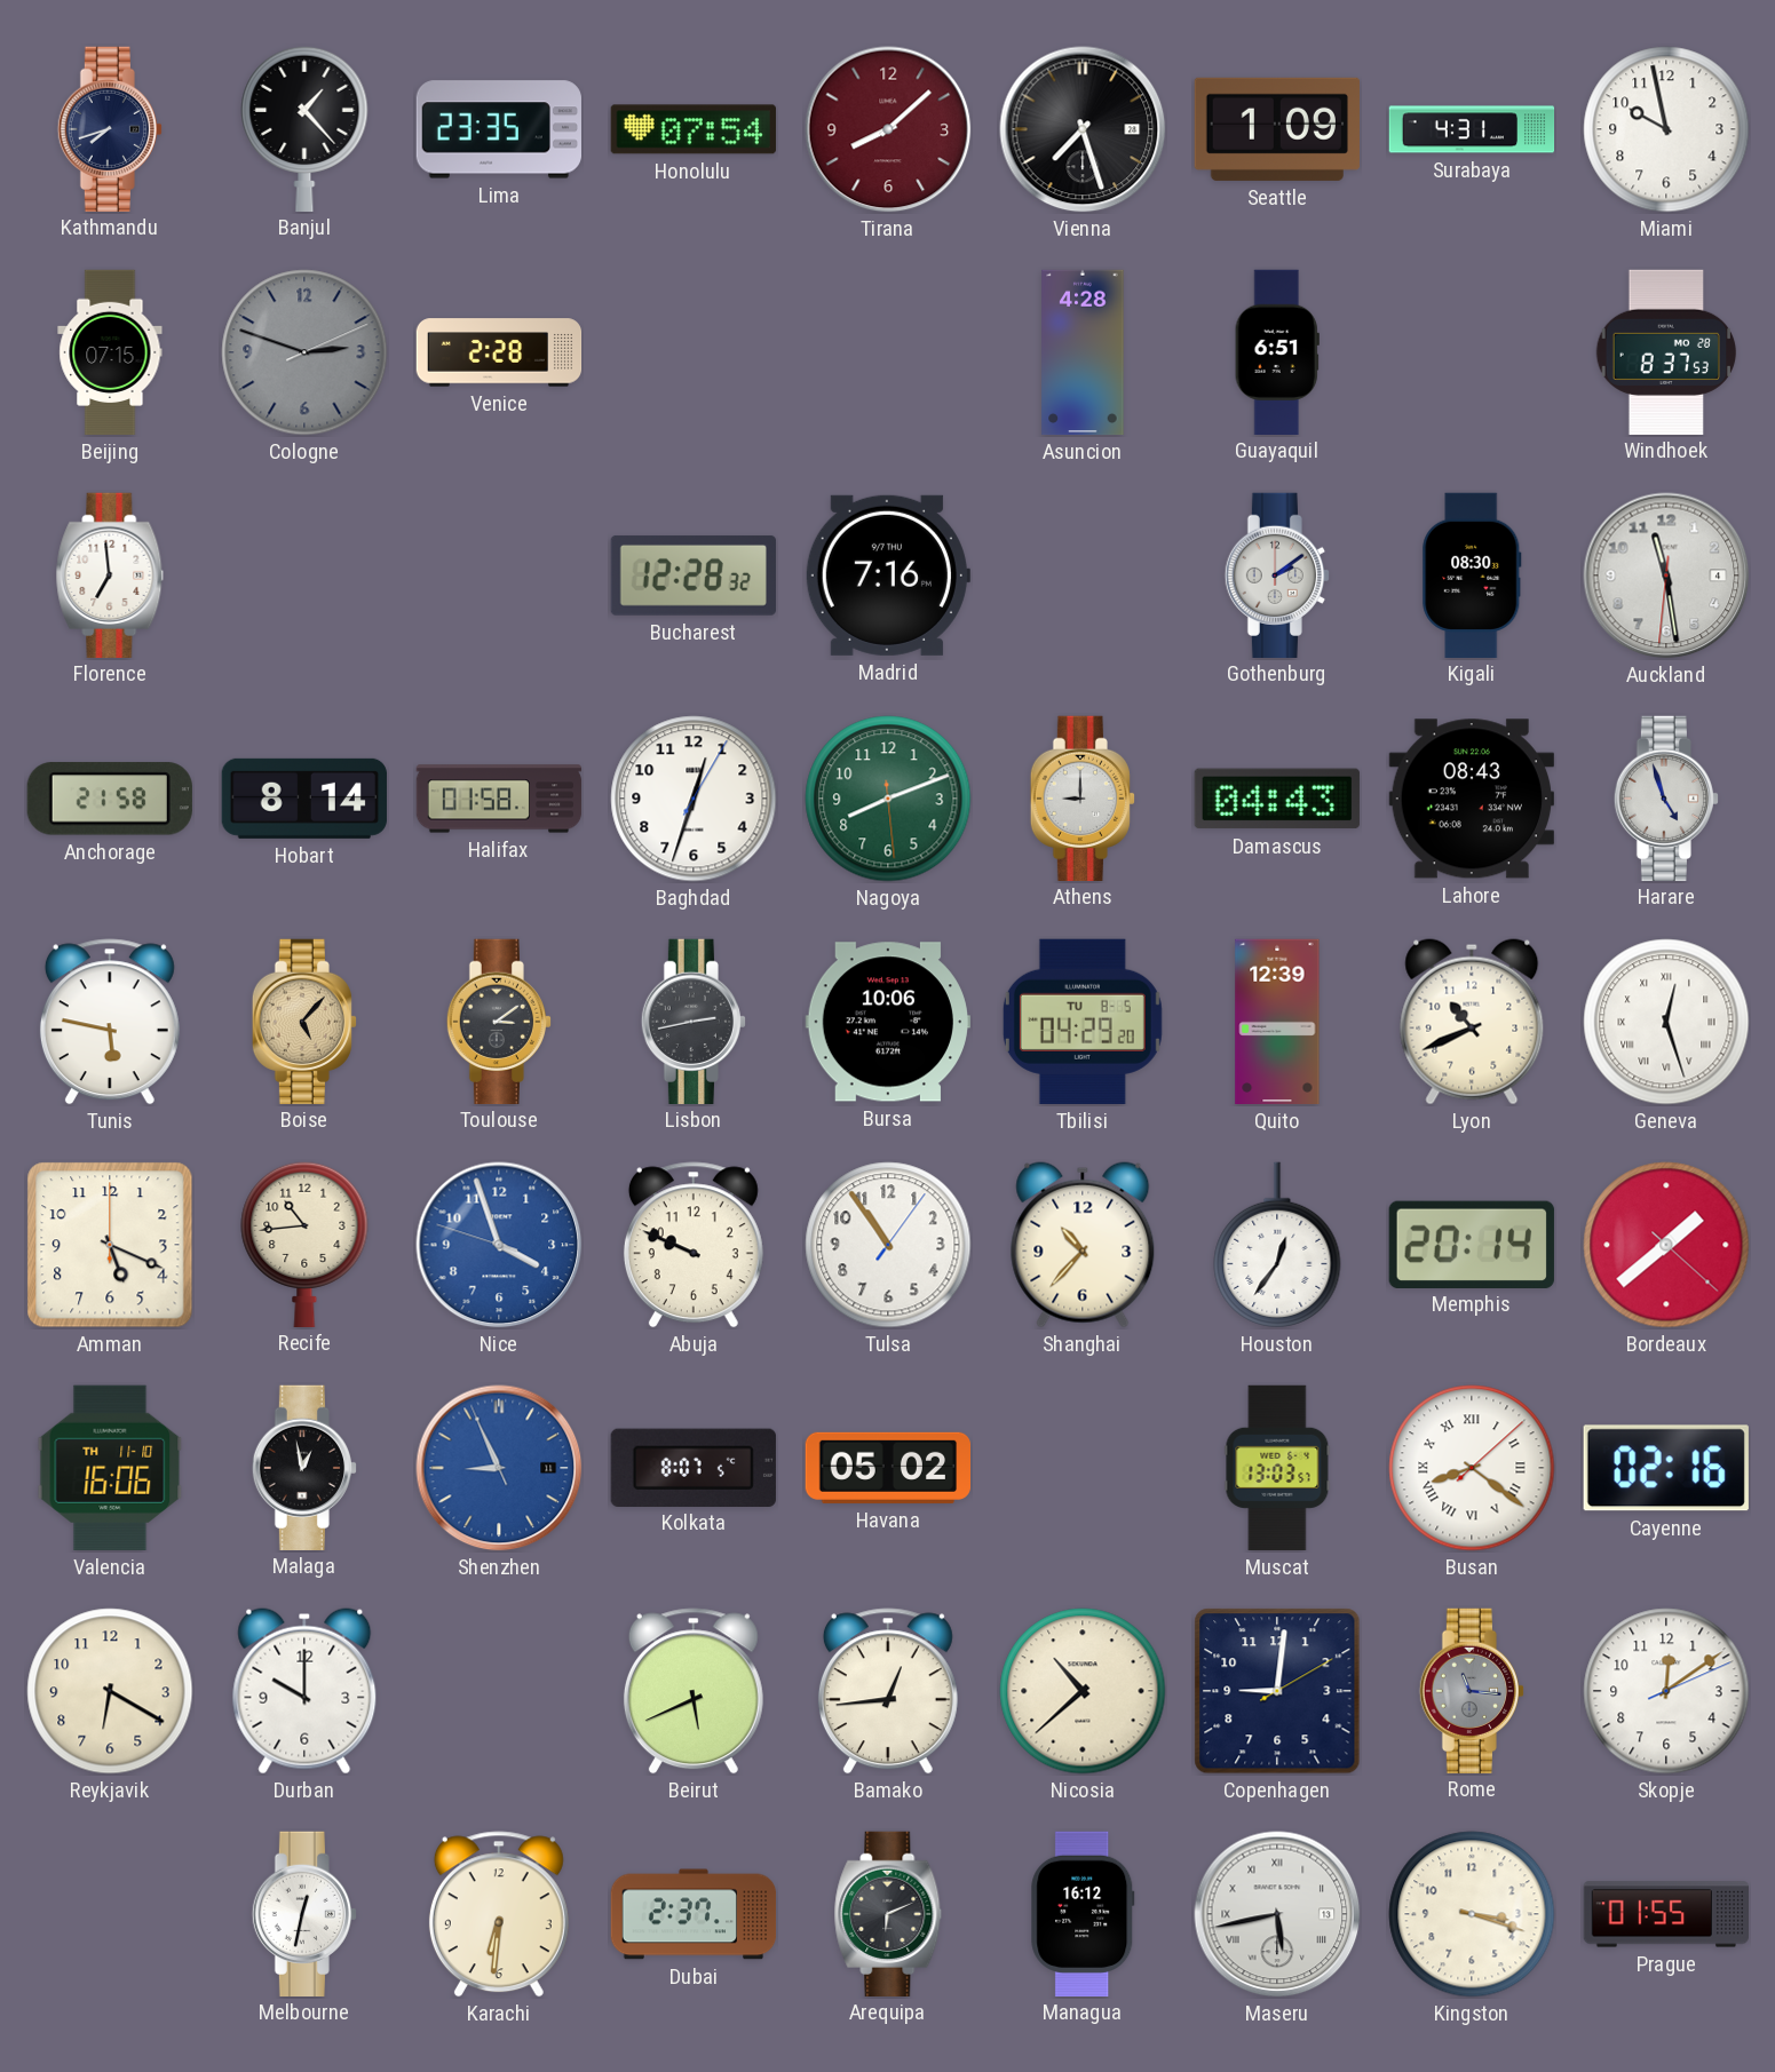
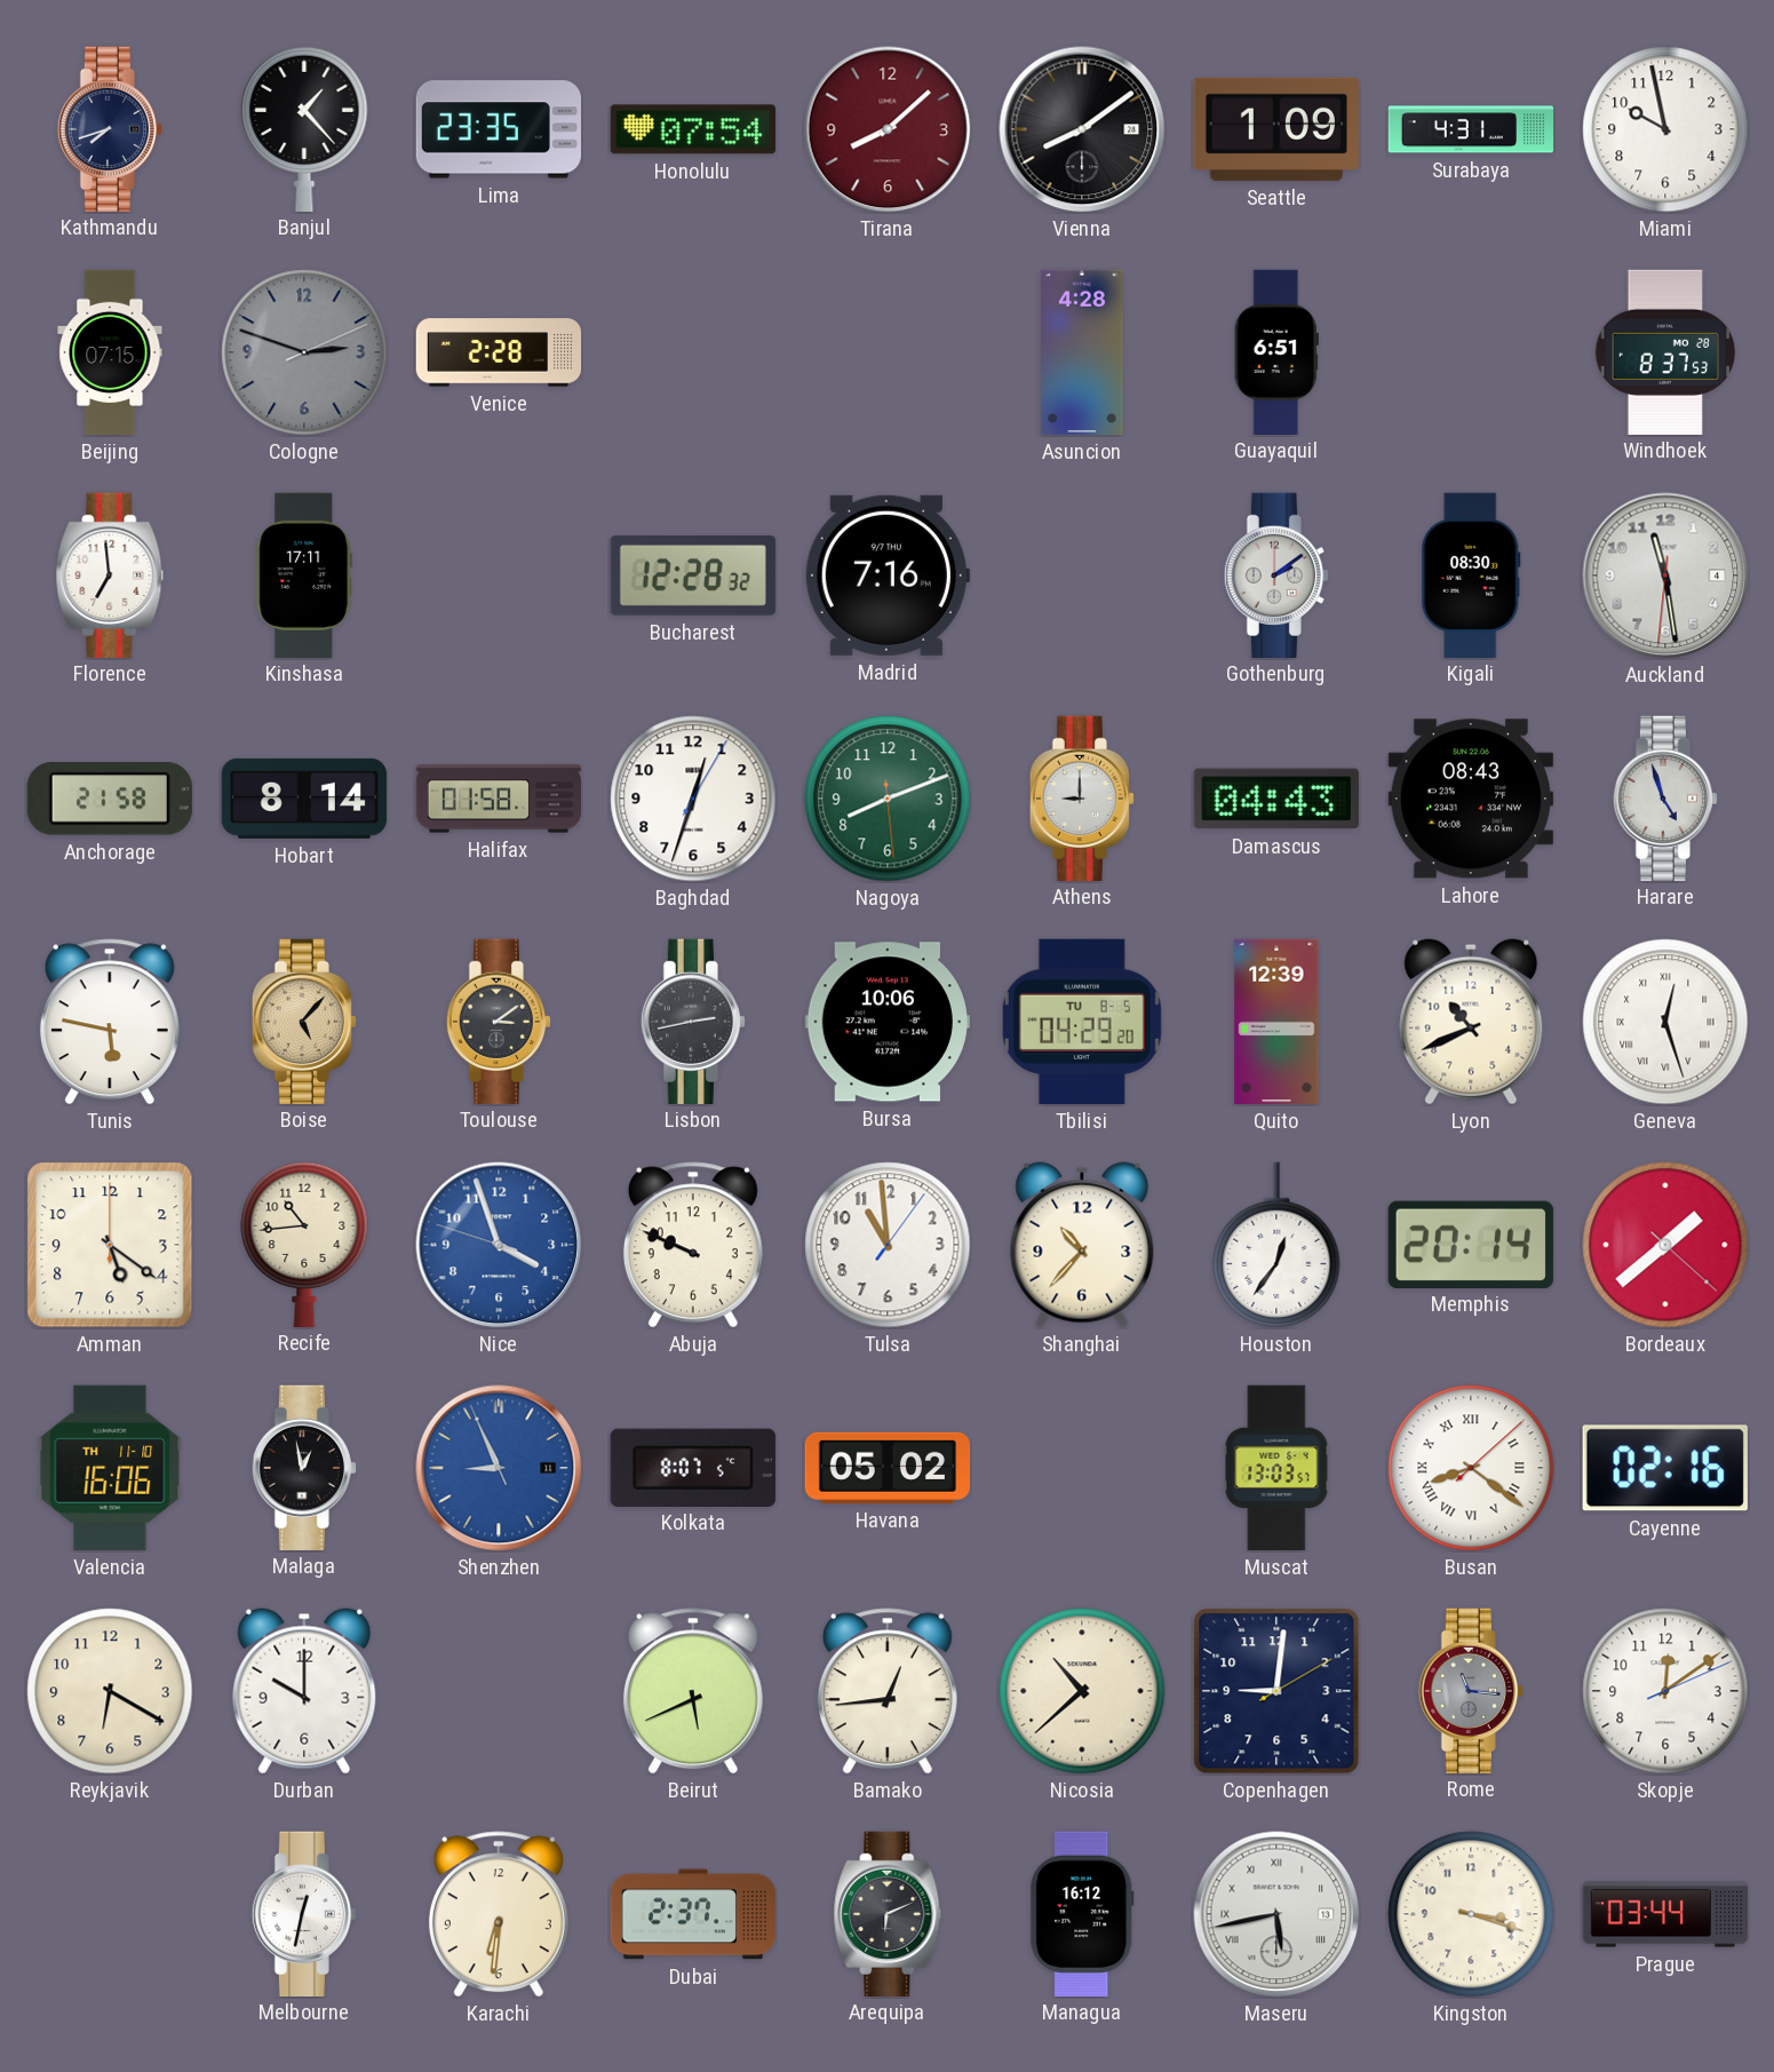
Vienna: 7:27 -> 8:09
Kinshasa: none -> 17:11
Amman: 5:19 -> 5:21
Tulsa: 10:54 -> 10:59
Prague: 01:55 -> 03:44
